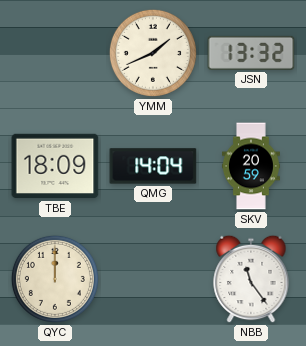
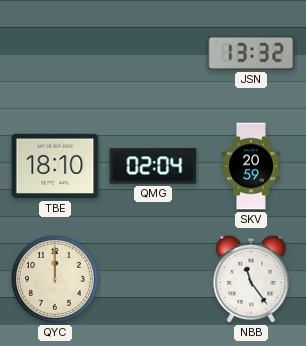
YMM: 1:41 -> none
TBE: 18:09 -> 18:10
QMG: 14:04 -> 02:04
